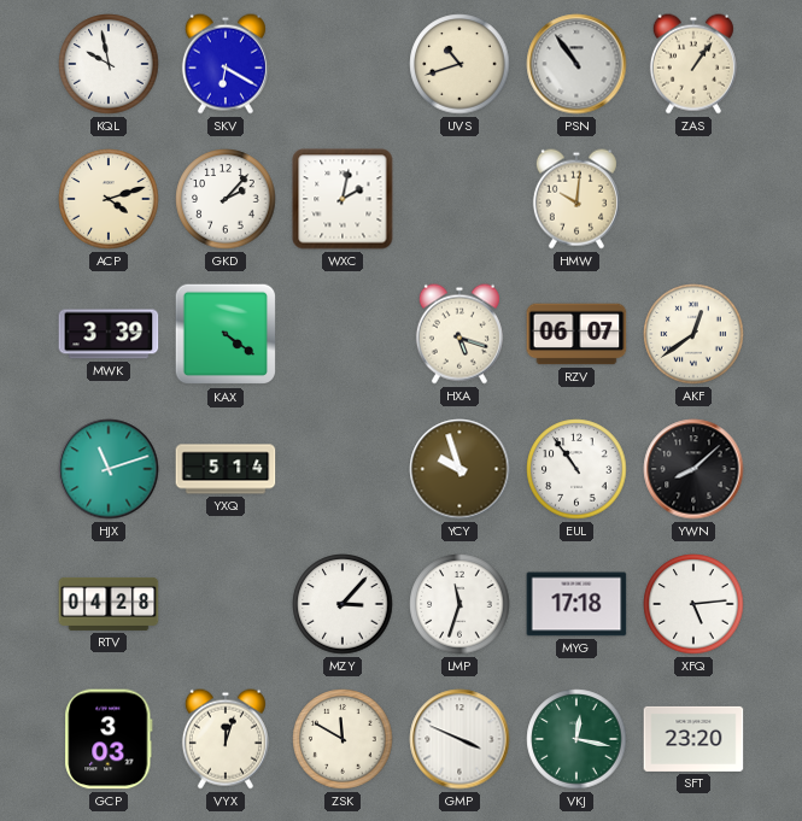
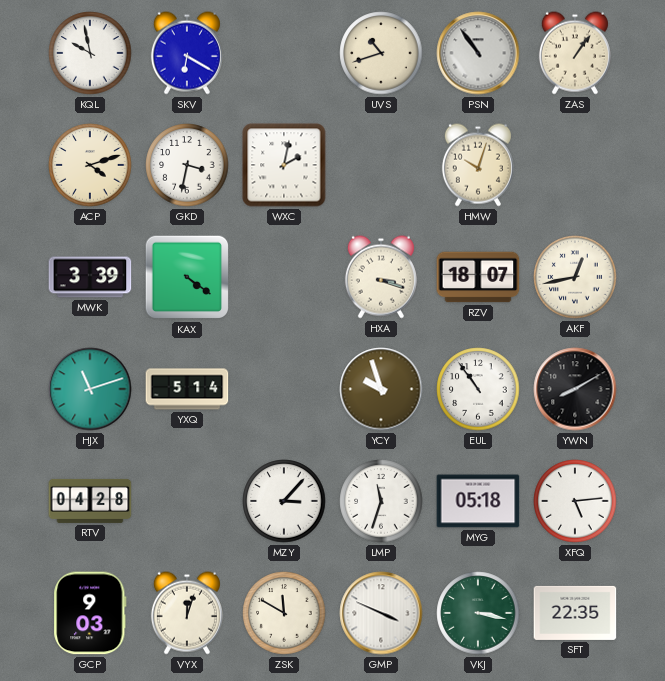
GKD: 2:07 -> 3:32
HMW: 10:01 -> 10:03
HXA: 5:18 -> 3:18
RZV: 06:07 -> 18:07
AKF: 12:39 -> 12:43
YWN: 8:08 -> 8:10
MYG: 17:18 -> 05:18
GCP: 3:03 -> 9:03
VKJ: 12:17 -> 3:17
SFT: 23:20 -> 22:35
